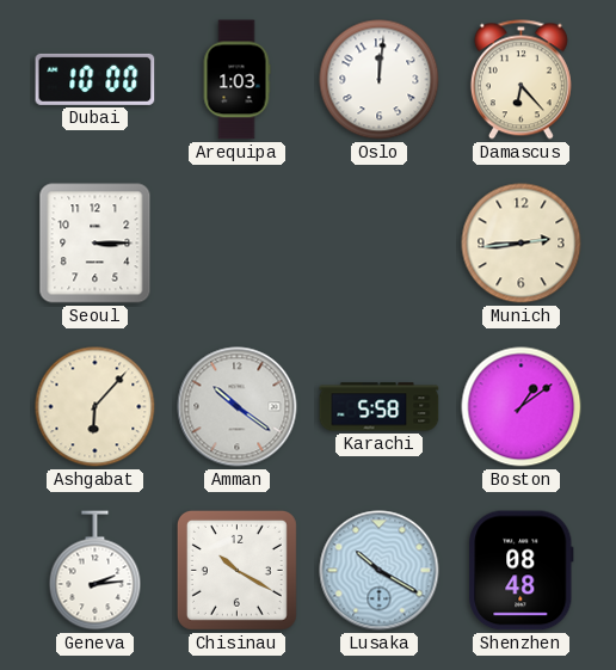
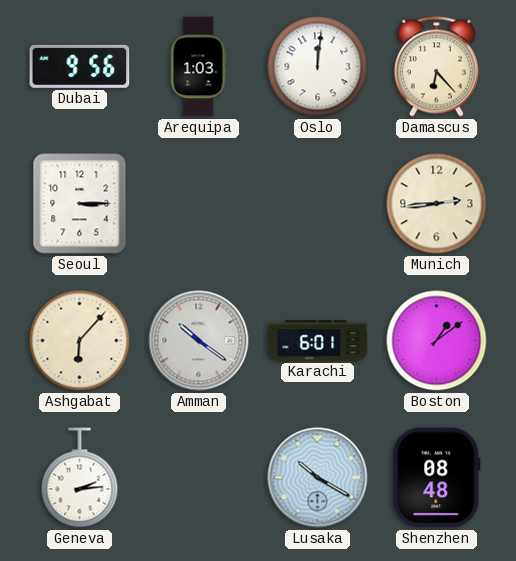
Dubai: 10:00 -> 9:56
Karachi: 5:58 -> 6:01
Chisinau: 10:20 -> none
